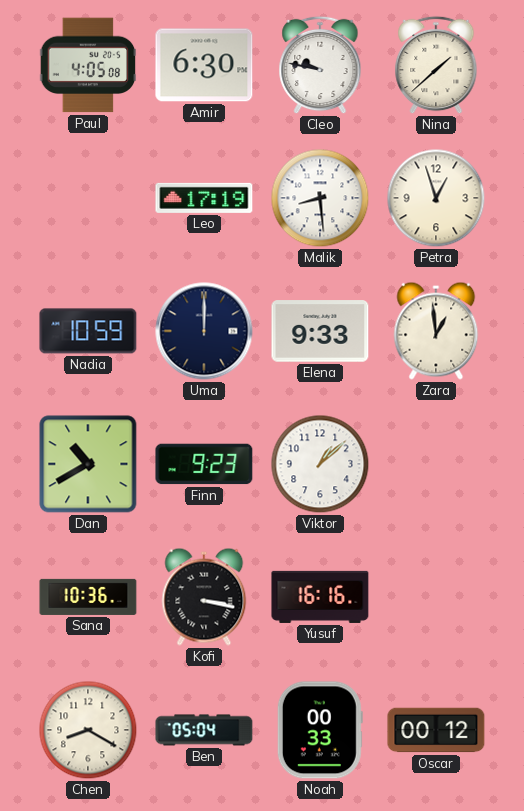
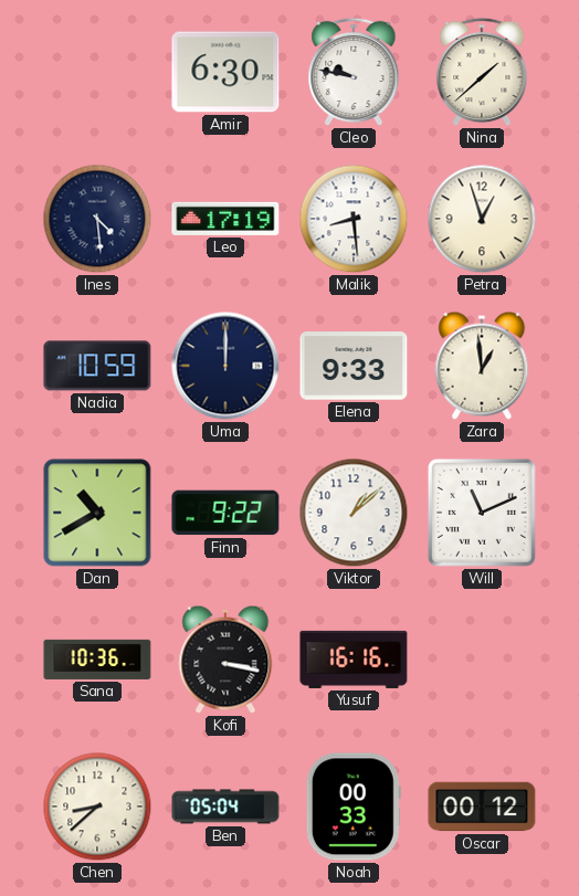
Paul: 4:05 -> none
Ines: none -> 4:29
Finn: 9:23 -> 9:22
Will: none -> 11:11
Chen: 8:20 -> 8:38
